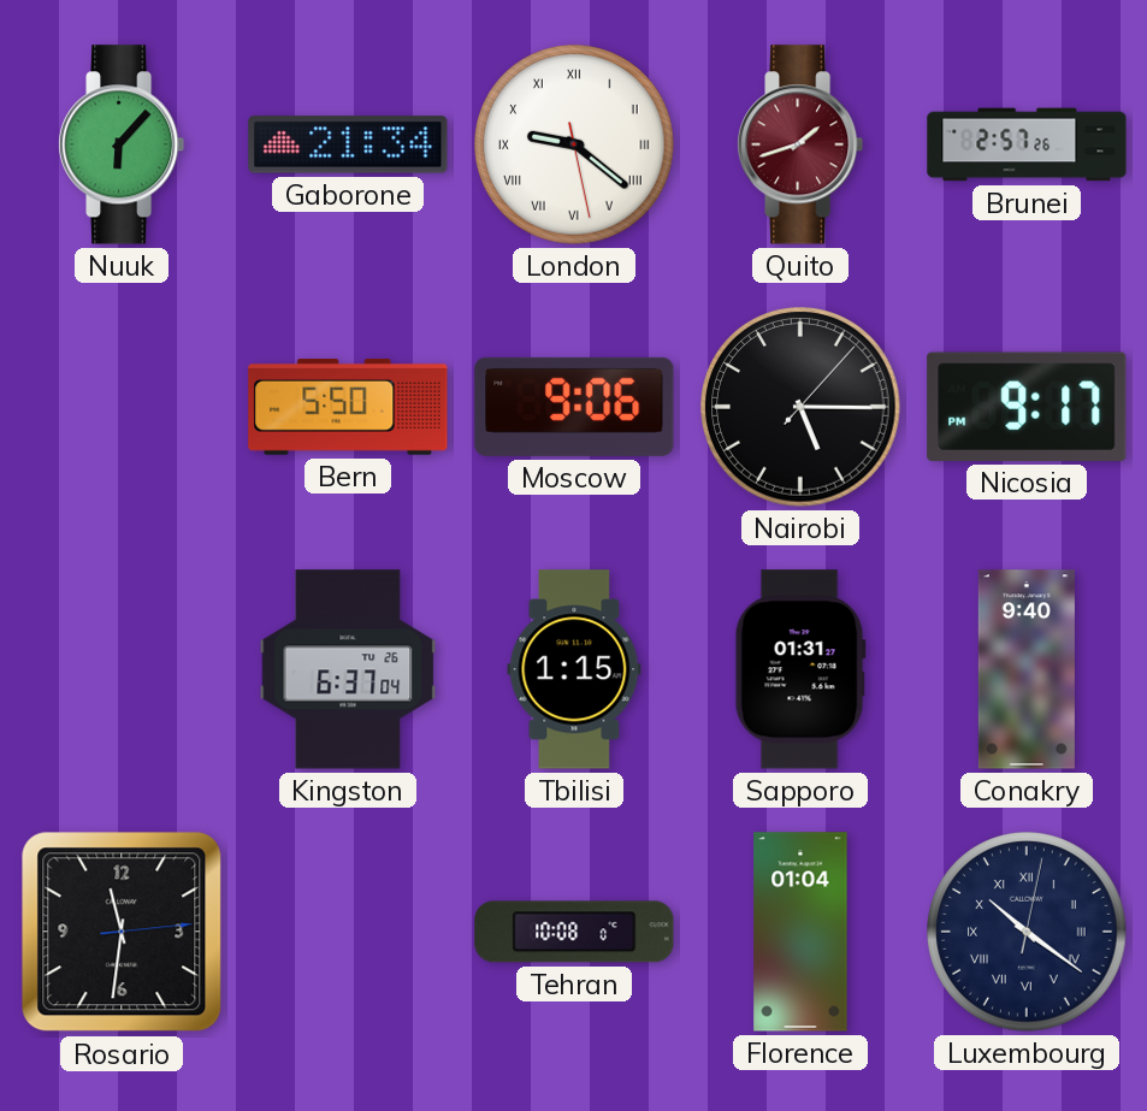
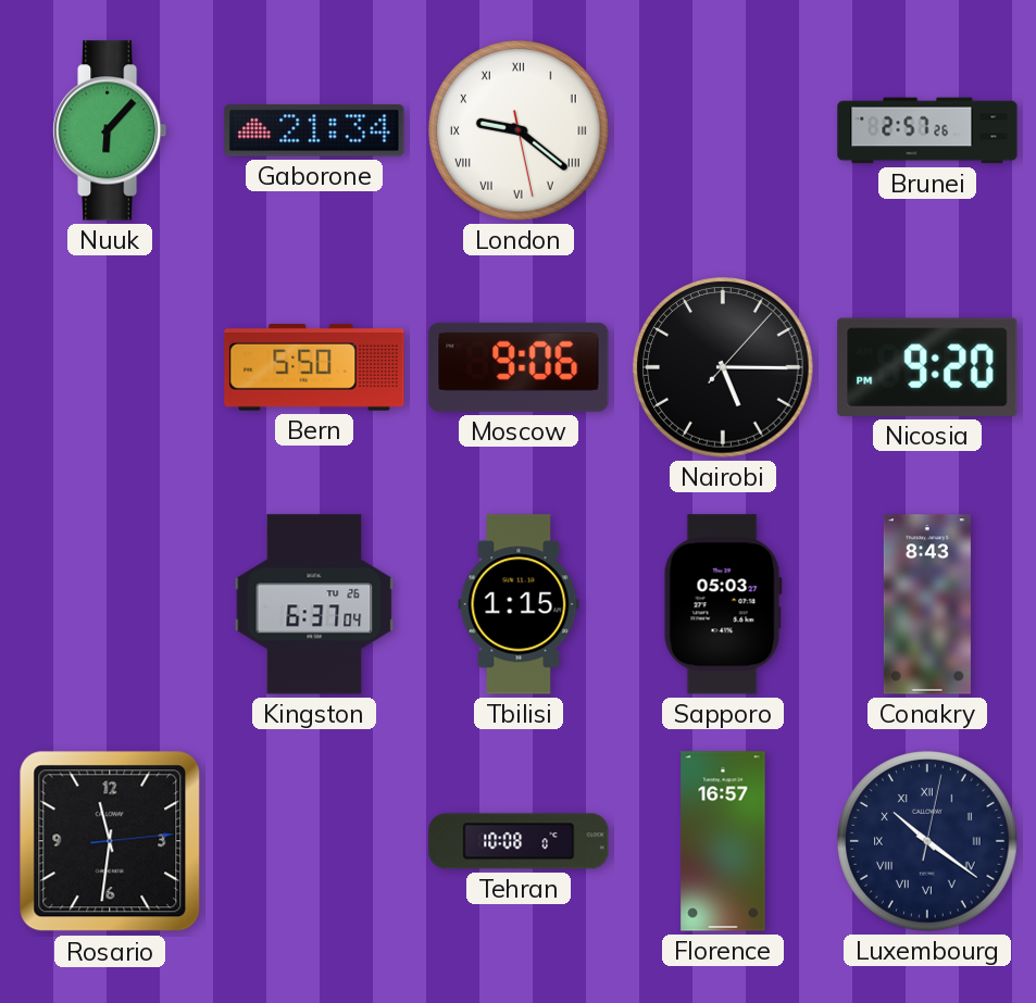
Quito: 1:42 -> none
Nicosia: 9:17 -> 9:20
Sapporo: 01:31 -> 05:03
Conakry: 9:40 -> 8:43
Florence: 01:04 -> 16:57
